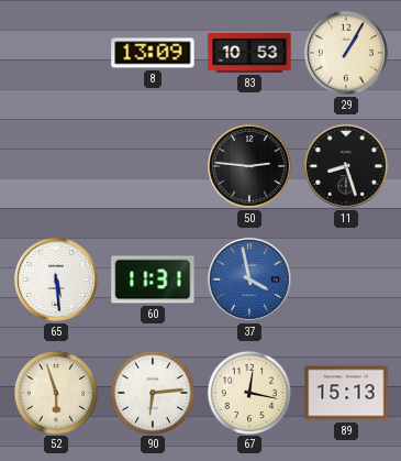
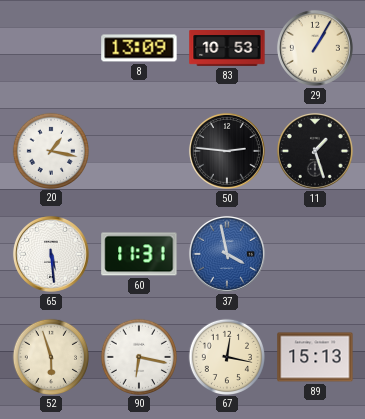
20: none -> 1:17
11: 8:27 -> 1:27
90: 6:14 -> 6:17
